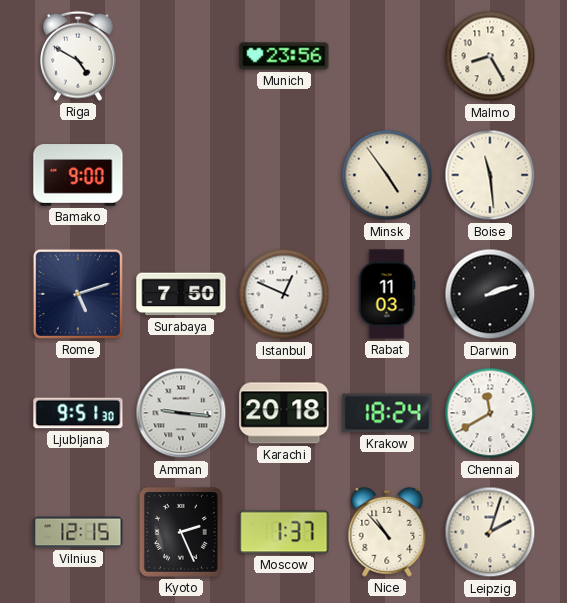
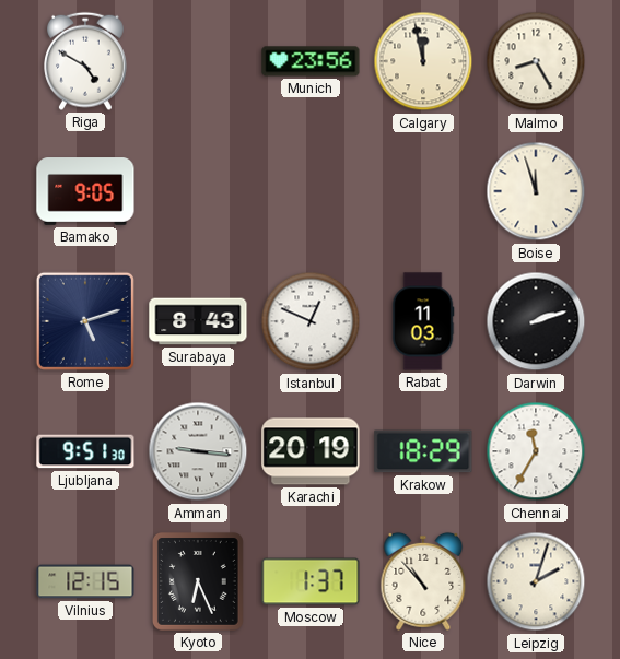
Calgary: none -> 11:58
Bamako: 9:00 -> 9:05
Minsk: 4:54 -> none
Boise: 11:29 -> 11:57
Surabaya: 7:50 -> 8:43
Karachi: 20:18 -> 20:19
Krakow: 18:24 -> 18:29
Chennai: 11:40 -> 11:35
Kyoto: 2:26 -> 6:26
